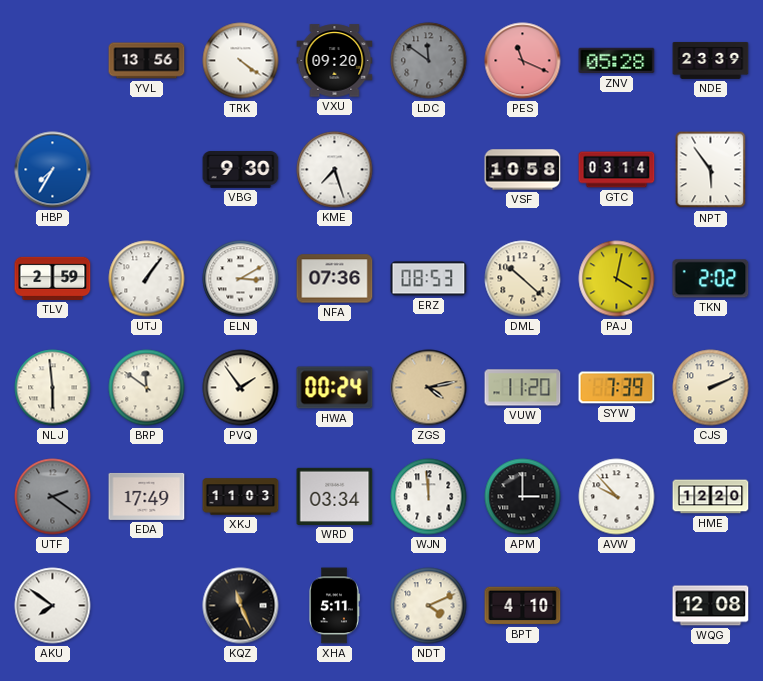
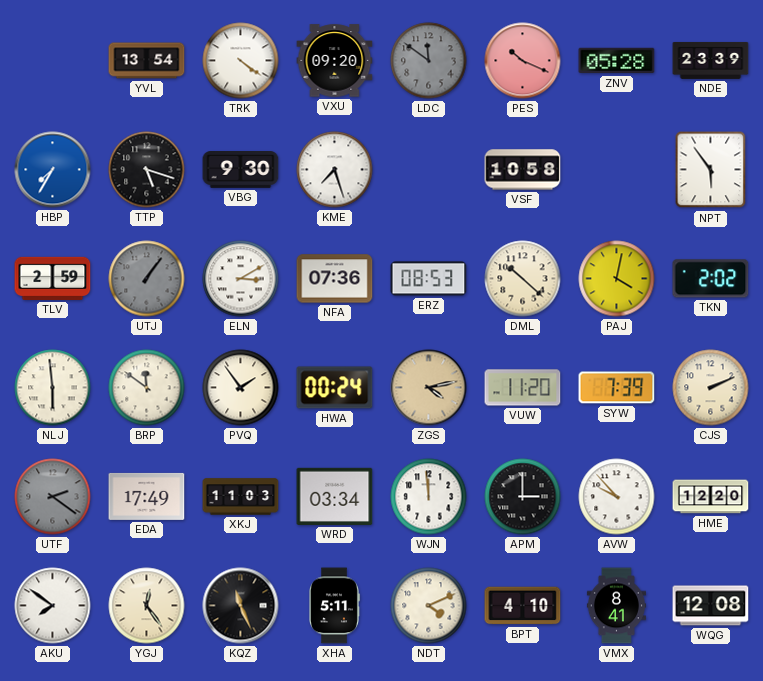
YVL: 13:56 -> 13:54
PES: 11:19 -> 10:19
TTP: none -> 5:18
GTC: 03:14 -> none
UTJ dial: white -> grey
YGJ: none -> 12:24
VMX: none -> 8:41
